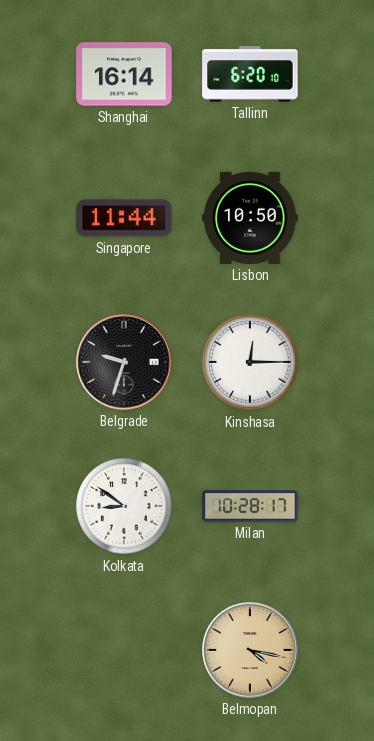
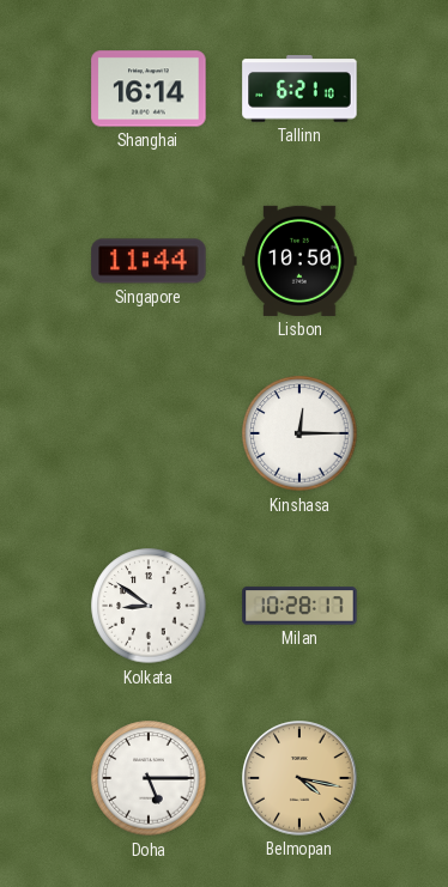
Tallinn: 6:20 -> 6:21
Belgrade: 9:33 -> none
Doha: none -> 5:15
